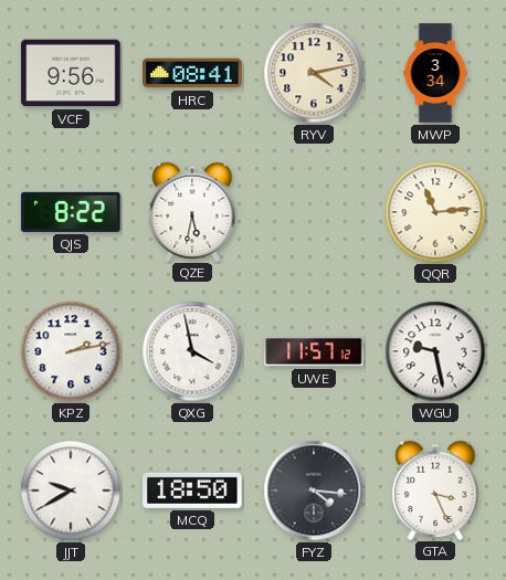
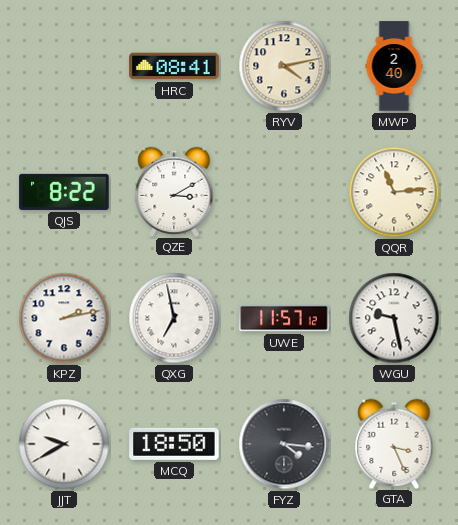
VCF: 9:56 -> none
MWP: 3:34 -> 2:40
QZE: 5:32 -> 3:10
QXG: 3:58 -> 6:58
